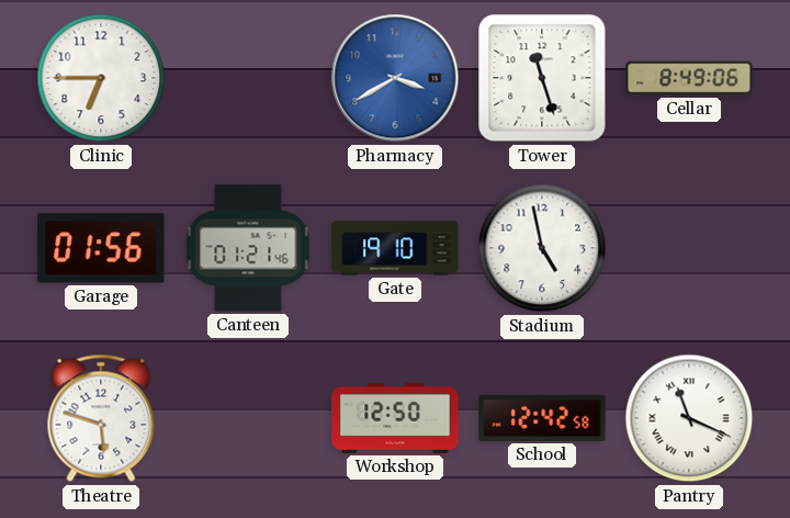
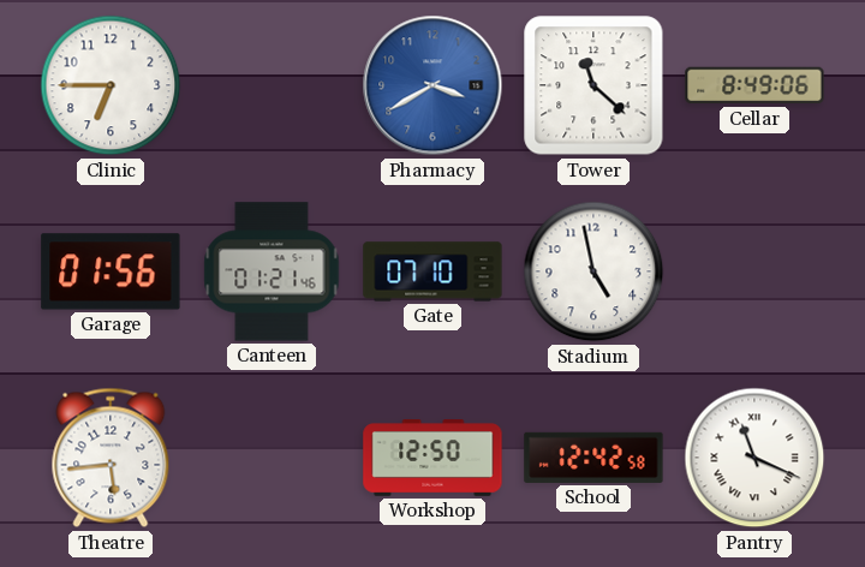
Tower: 11:27 -> 11:22
Gate: 19:10 -> 07:10
Theatre: 5:48 -> 5:44
